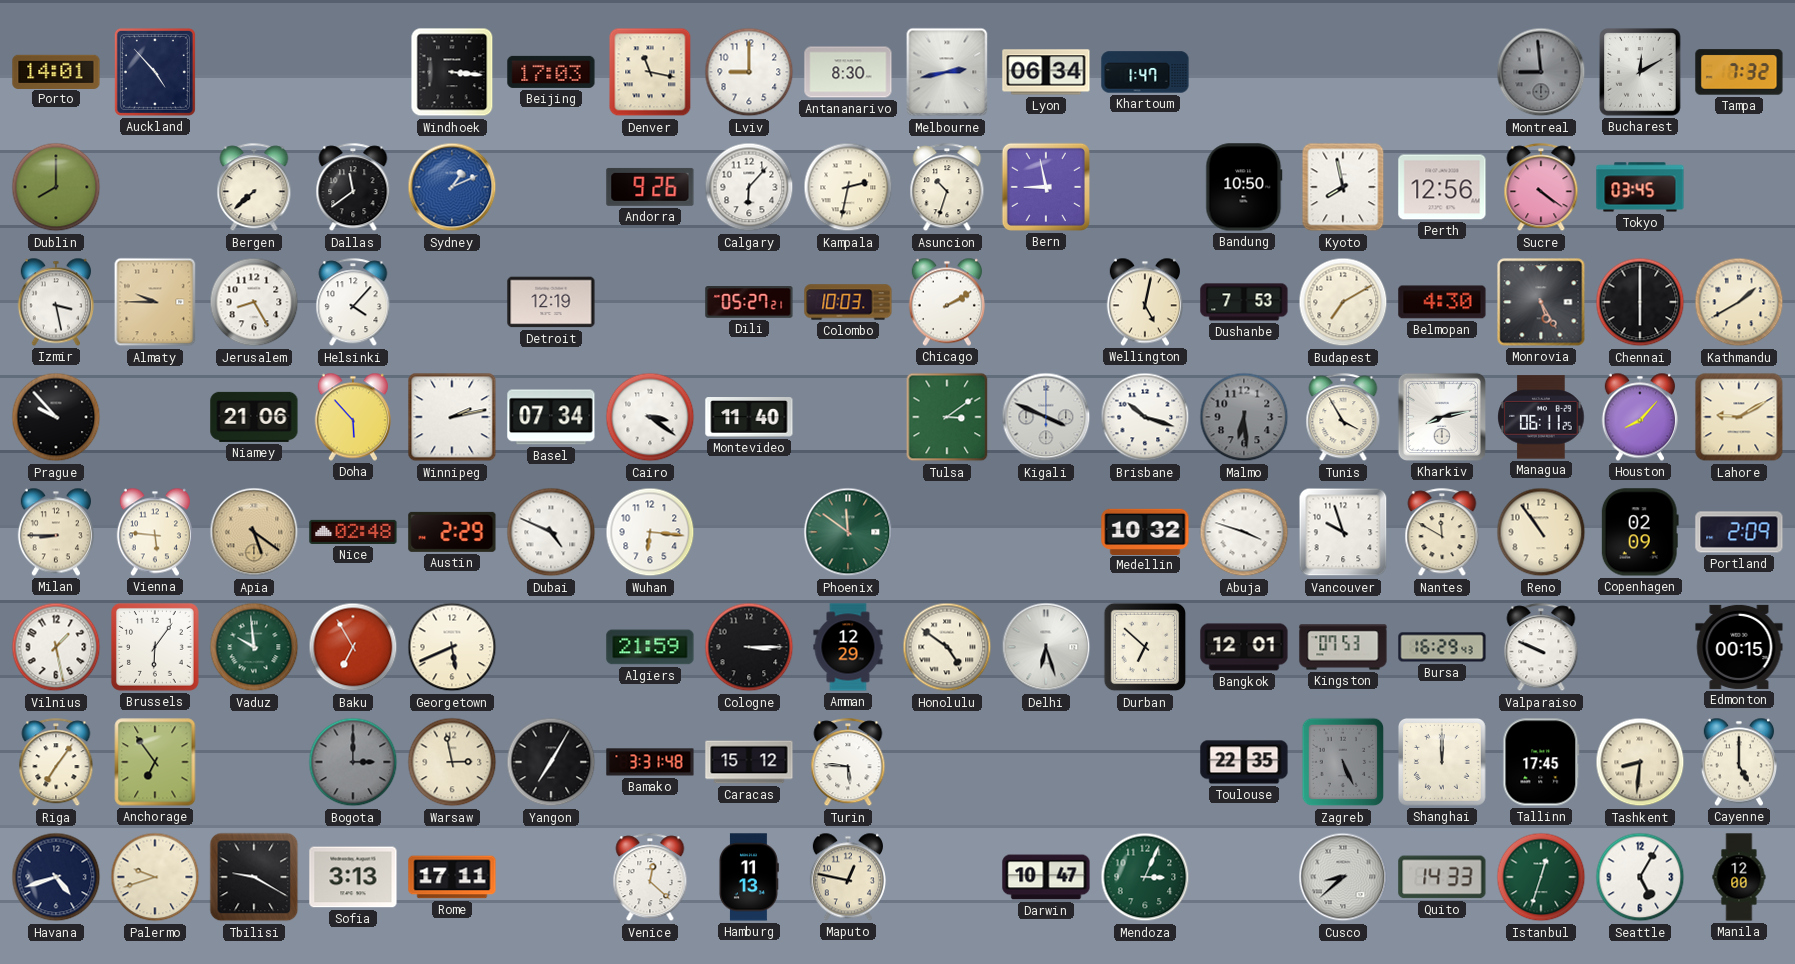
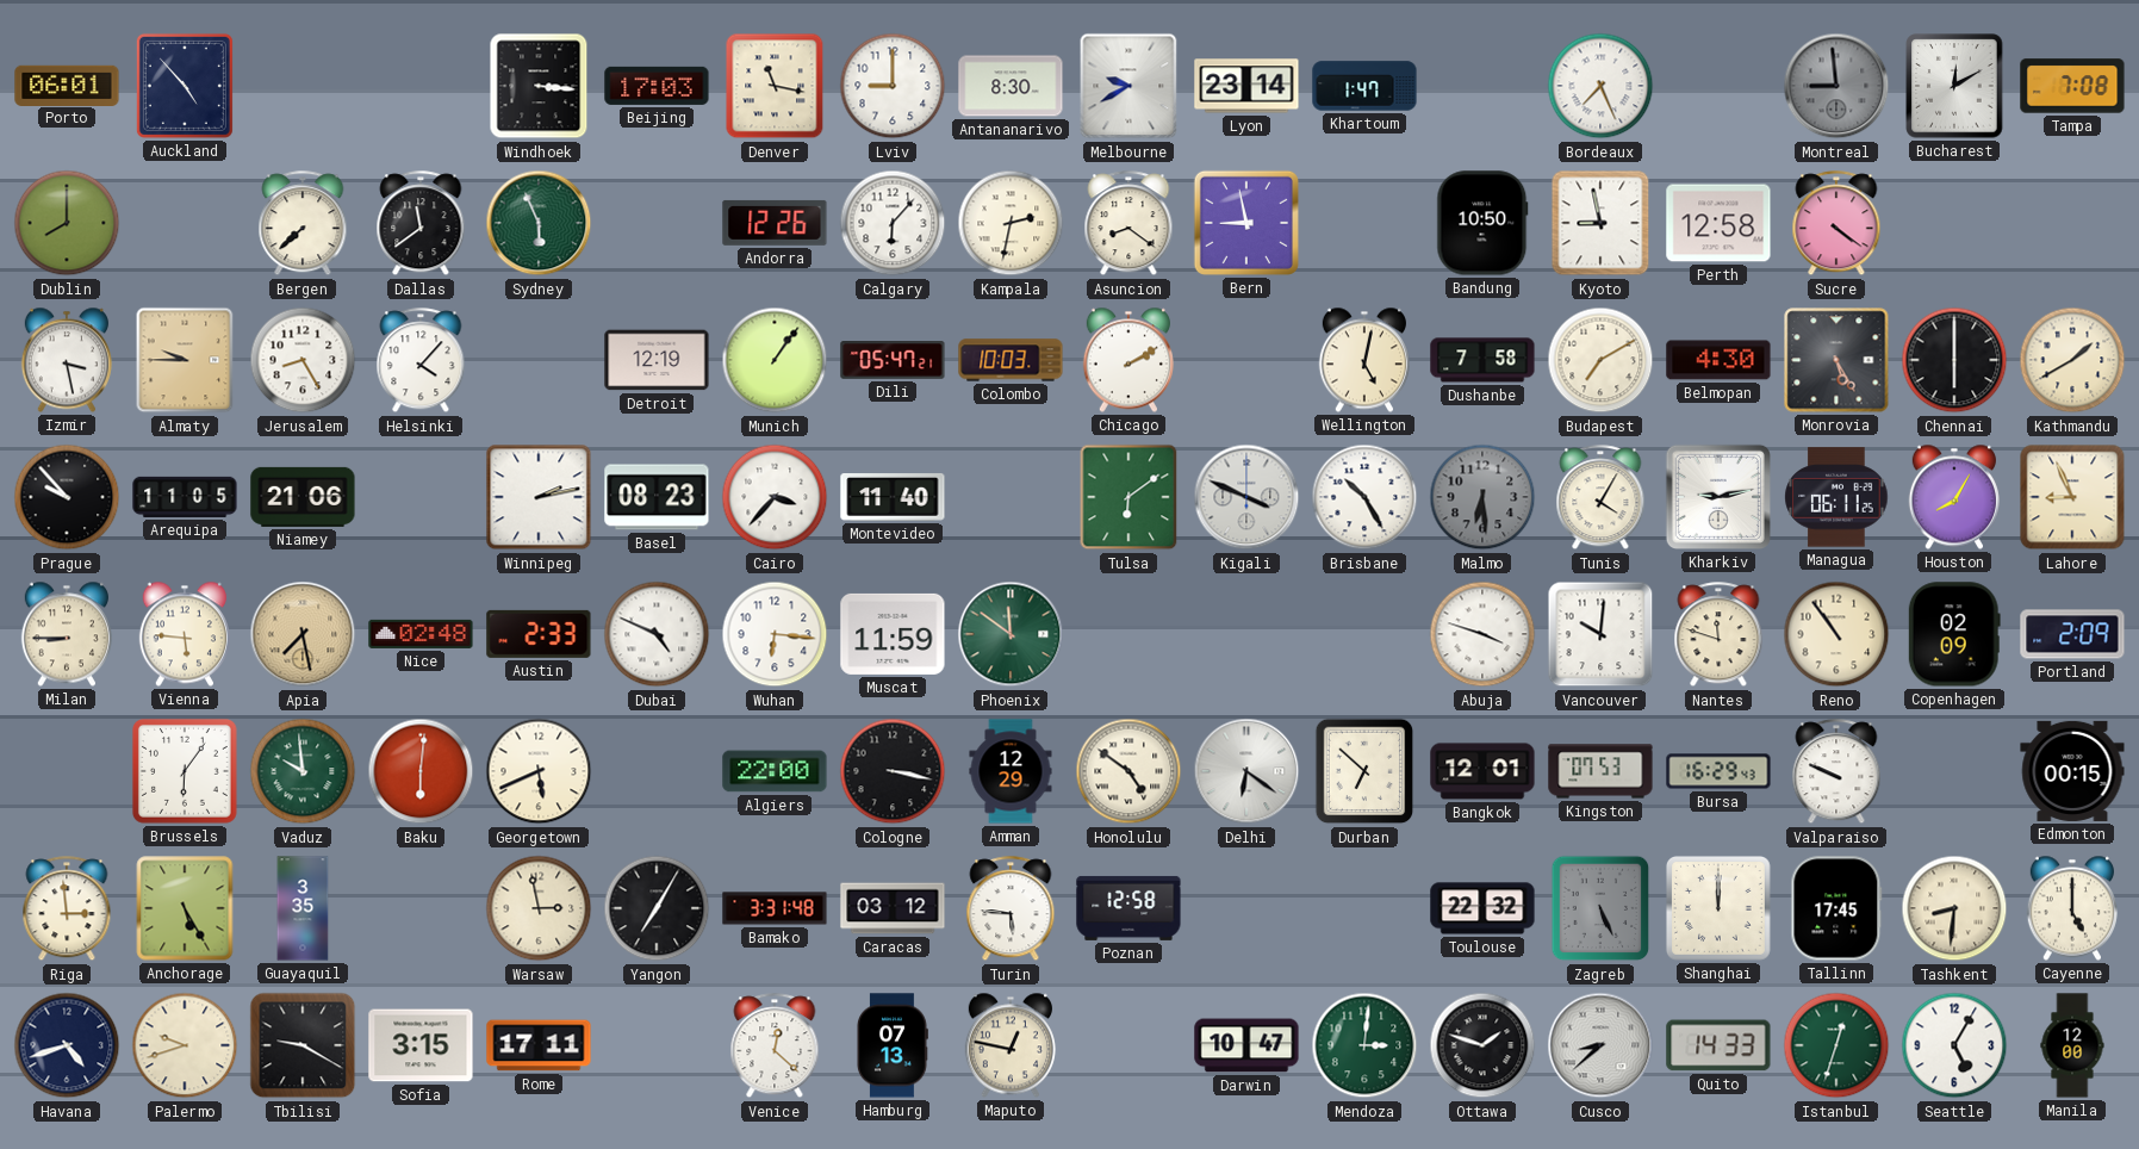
Porto: 14:01 -> 06:01
Melbourne: 2:43 -> 9:40
Lyon: 06:34 -> 23:14
Bordeaux: none -> 7:26
Tampa: 7:32 -> 7:08
Sydney: 1:11 -> 5:56
Sydney dial: blue -> green
Andorra: 9:26 -> 12:26
Asuncion: 10:33 -> 8:21
Kyoto: 7:58 -> 8:58
Perth: 12:56 -> 12:58
Tokyo: 03:45 -> none
Munich: none -> 1:06
Dili: 05:27 -> 05:47
Dushanbe: 7:53 -> 7:58
Arequipa: none -> 11:05
Doha: 5:53 -> none
Basel: 07:34 -> 08:23
Cairo: 3:21 -> 3:37
Tulsa: 3:09 -> 6:09
Brisbane: 10:18 -> 10:25
Tunis: 3:55 -> 4:05
Kharkiv: 8:13 -> 9:13
Houston: 8:07 -> 8:05
Lahore: 9:10 -> 8:56
Apia: 5:21 -> 7:28
Austin: 2:29 -> 2:33
Muscat: none -> 11:59
Medellin: 10:32 -> none
Vancouver: 9:57 -> 10:01
Nantes: 11:50 -> 11:48
Vilnius: 1:28 -> none
Baku: 6:55 -> 6:01
Algiers: 21:59 -> 22:00
Cologne: 3:15 -> 3:17
Delhi: 6:27 -> 6:21
Riga: 7:06 -> 2:59
Anchorage: 6:54 -> 5:25
Guayaquil: none -> 3:35
Bogota: 3:00 -> none
Caracas: 15:12 -> 03:12
Poznan: none -> 12:58
Toulouse: 22:35 -> 22:32
Sofia: 3:13 -> 3:15
Hamburg: 11:13 -> 07:13
Mendoza: 3:04 -> 3:01
Ottawa: none -> 1:48
